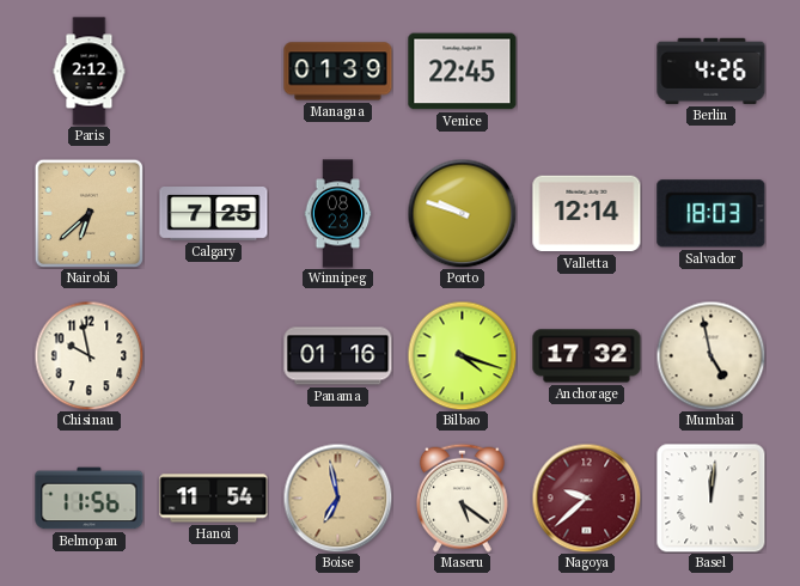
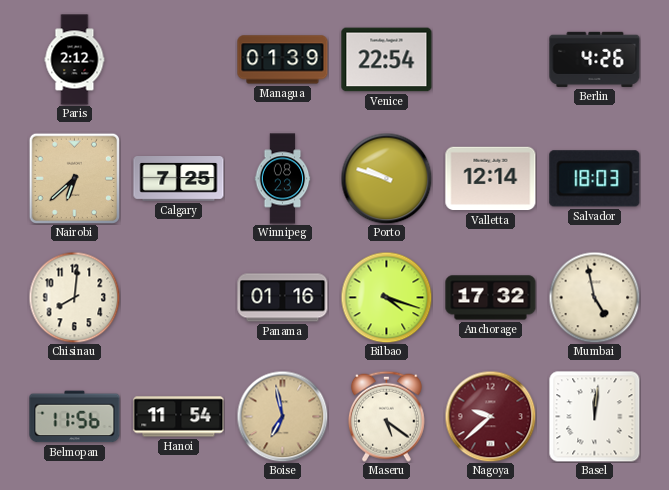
Venice: 22:45 -> 22:54
Chisinau: 9:58 -> 8:01
